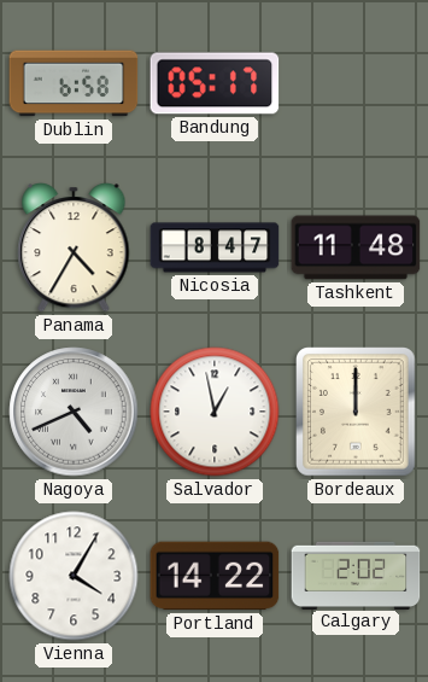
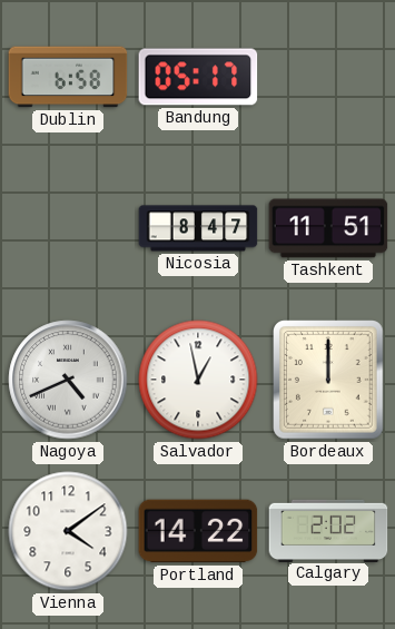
Panama: 4:35 -> none
Tashkent: 11:48 -> 11:51
Vienna: 4:05 -> 4:09
